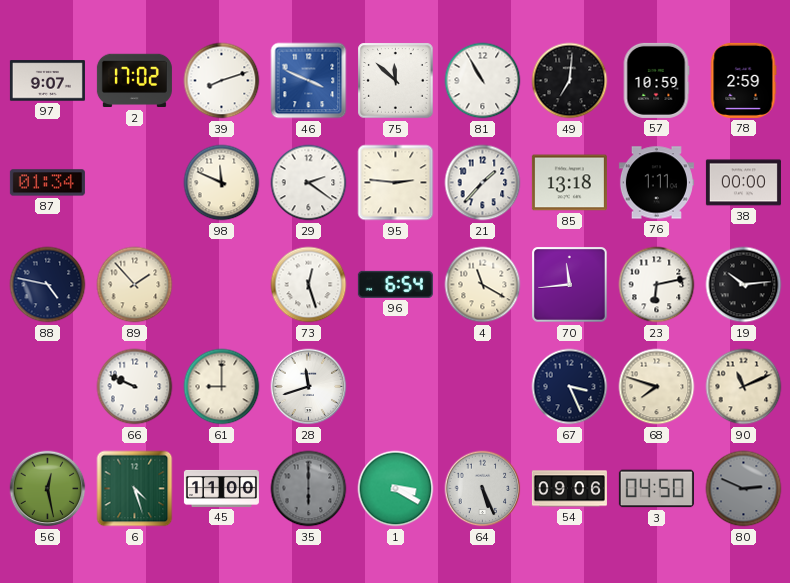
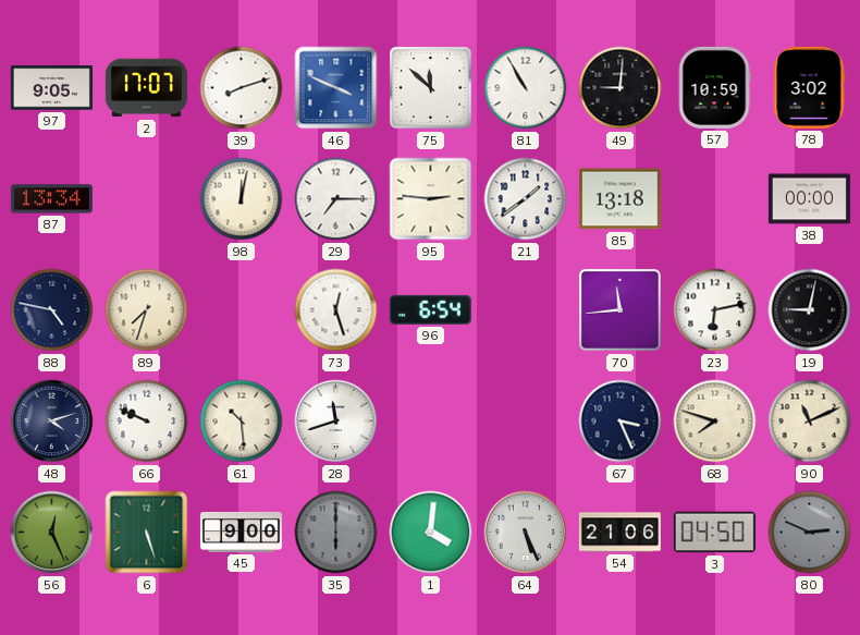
97: 9:07 -> 9:05
2: 17:02 -> 17:07
49: 7:01 -> 9:01
78: 2:59 -> 3:02
87: 01:34 -> 13:34
98: 11:49 -> 12:02
29: 2:21 -> 7:15
21: 1:37 -> 1:39
76: 1:11 -> none
89: 1:53 -> 7:33
4: 11:20 -> none
19: 10:14 -> 9:02
48: none -> 4:12
61: 9:00 -> 10:29
56: 12:28 -> 12:26
6: 4:27 -> 5:27
45: 11:00 -> 9:00
1: 3:20 -> 4:01
54: 09:06 -> 21:06
